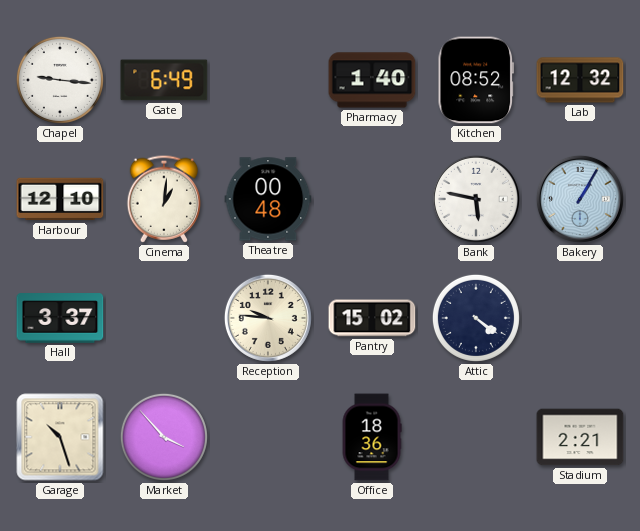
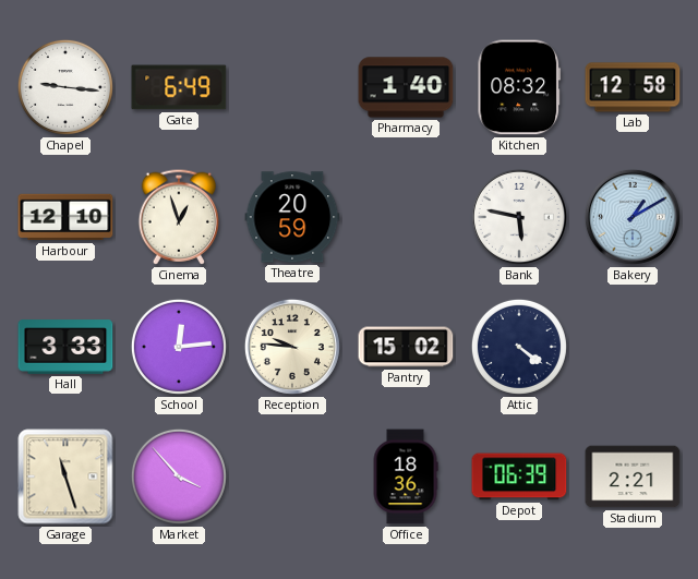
Kitchen: 08:52 -> 08:32
Lab: 12:32 -> 12:58
Cinema: 1:01 -> 12:57
Theatre: 00:48 -> 20:59
Bakery: 1:05 -> 1:10
Hall: 3:37 -> 3:33
School: none -> 12:14
Garage: 10:27 -> 11:27
Depot: none -> 06:39
